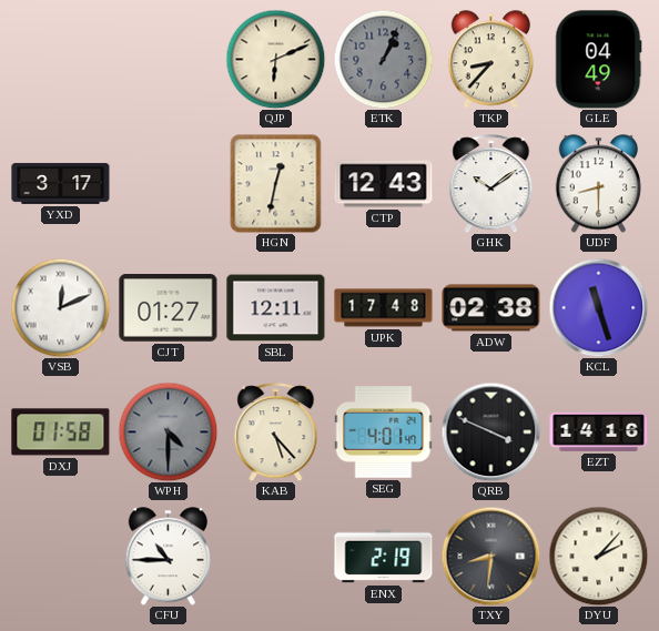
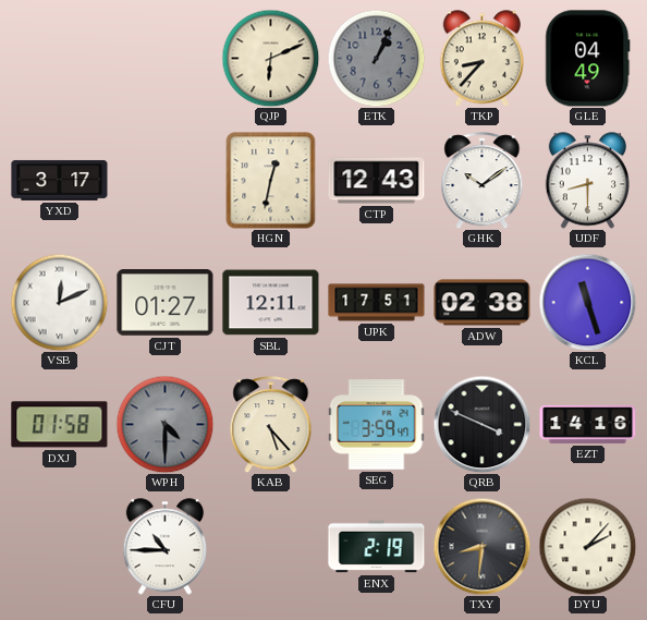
UPK: 17:48 -> 17:51
SEG: 4:01 -> 3:59
